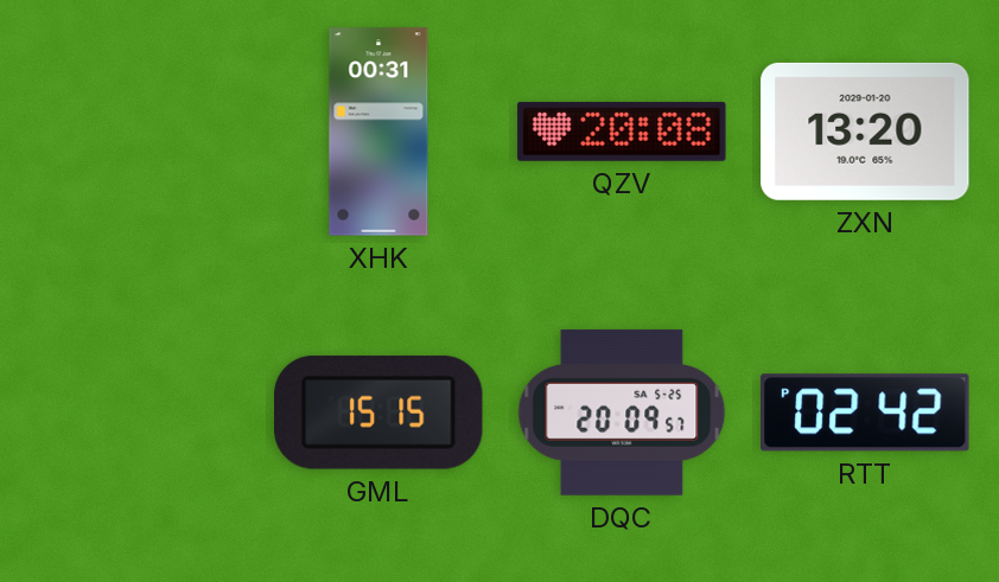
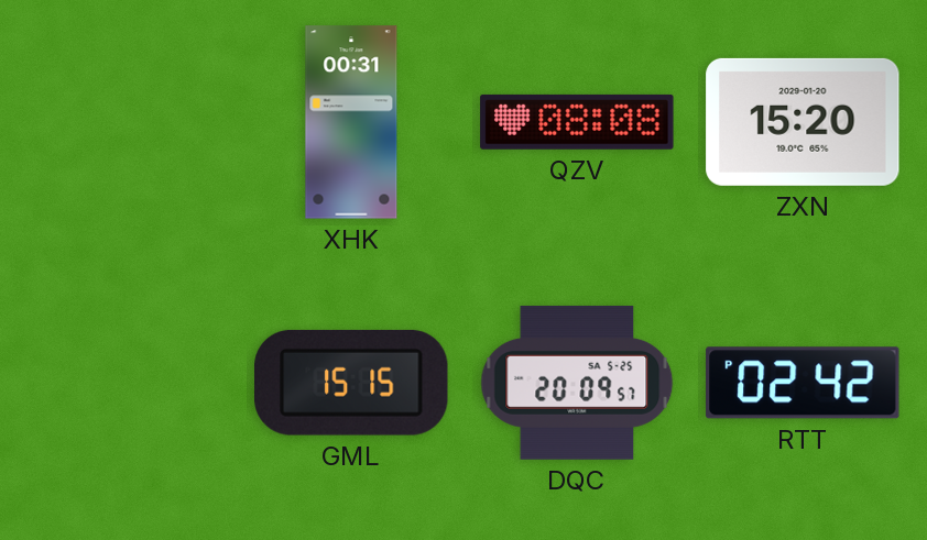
QZV: 20:08 -> 08:08
ZXN: 13:20 -> 15:20
